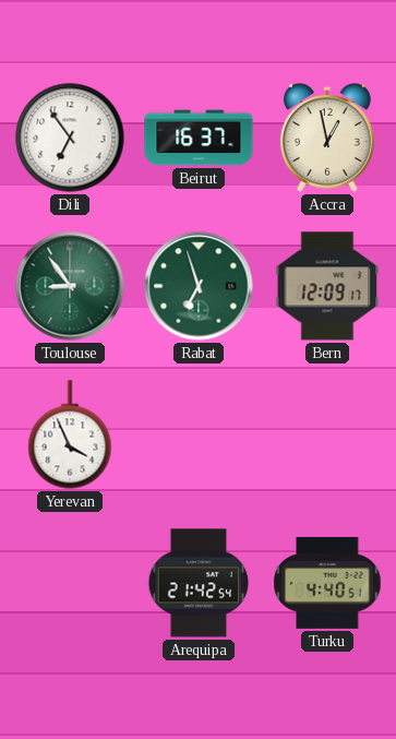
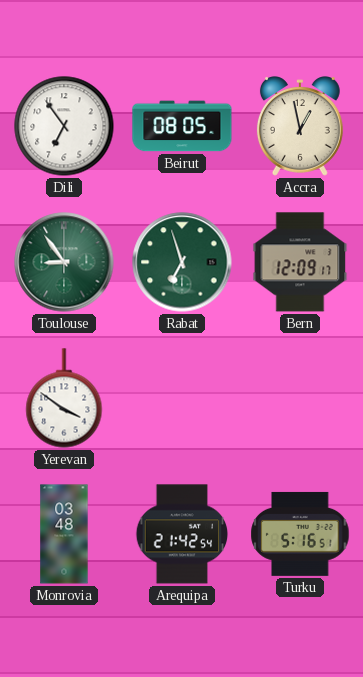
Beirut: 16:37 -> 08:05
Yerevan: 3:56 -> 3:51
Monrovia: none -> 03:48
Turku: 4:40 -> 5:16
